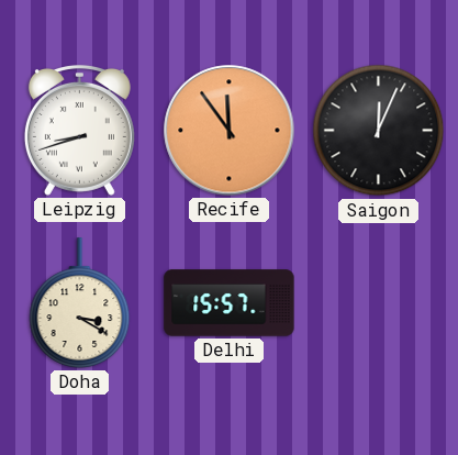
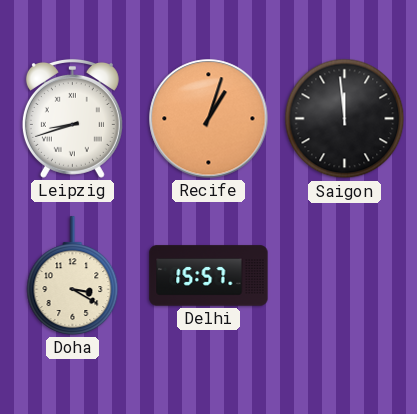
Recife: 11:54 -> 1:03
Saigon: 12:04 -> 11:59
